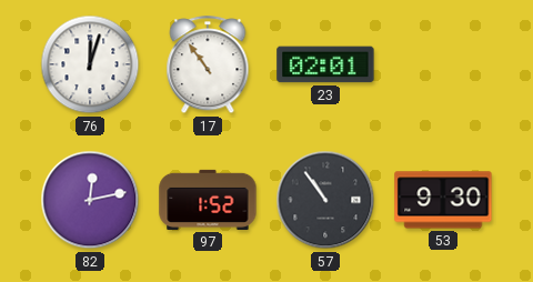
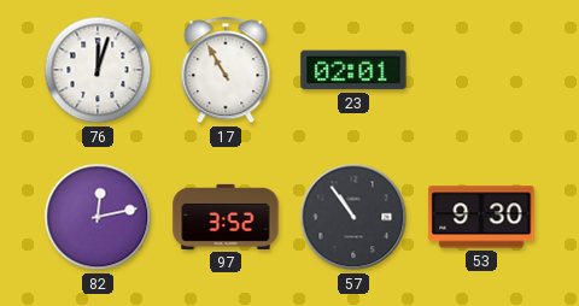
17: 10:54 -> 10:55
97: 1:52 -> 3:52
